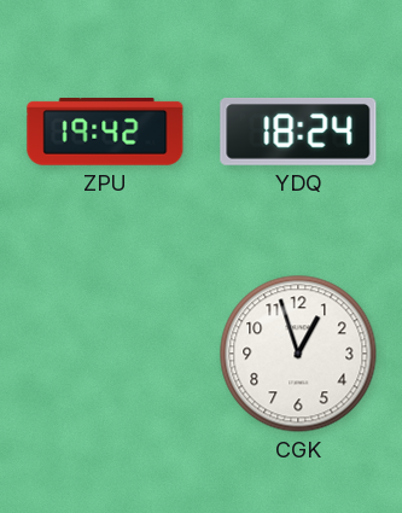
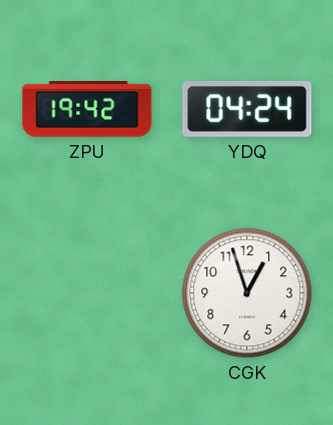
YDQ: 18:24 -> 04:24
